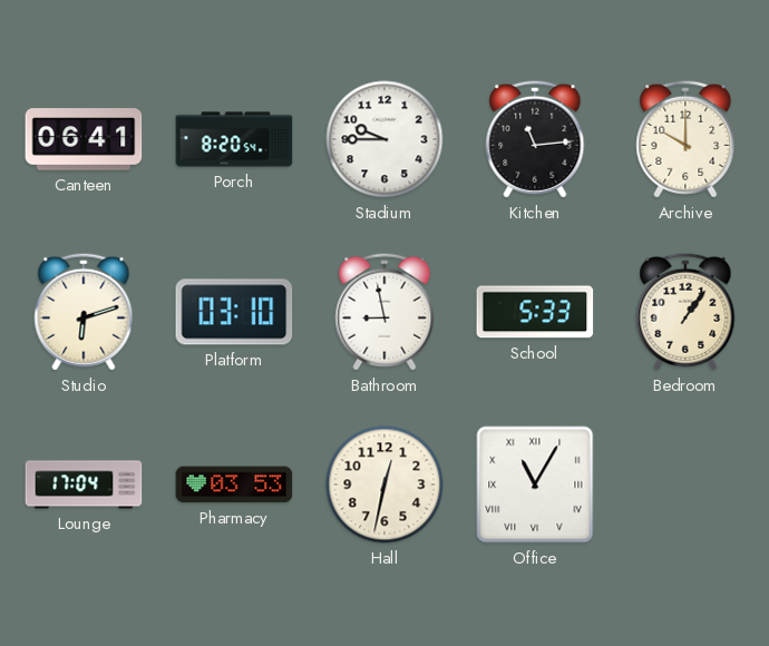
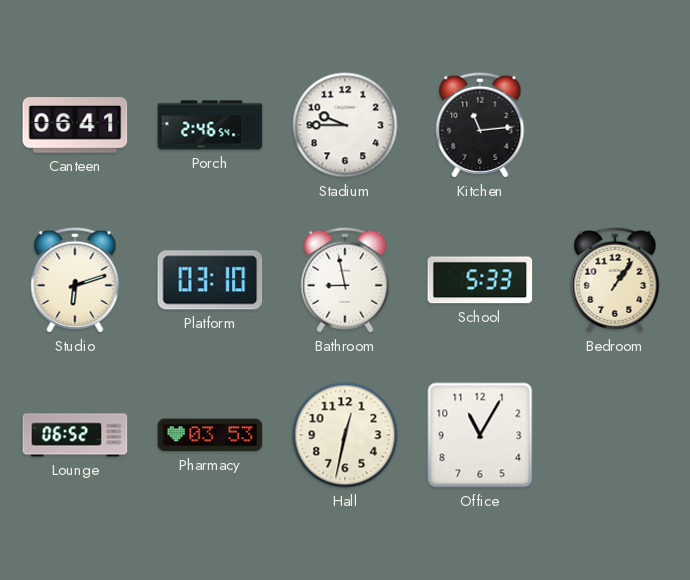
Porch: 8:20 -> 2:46
Archive: 10:00 -> none
Lounge: 17:04 -> 06:52
Office numerals: Roman -> Arabic
